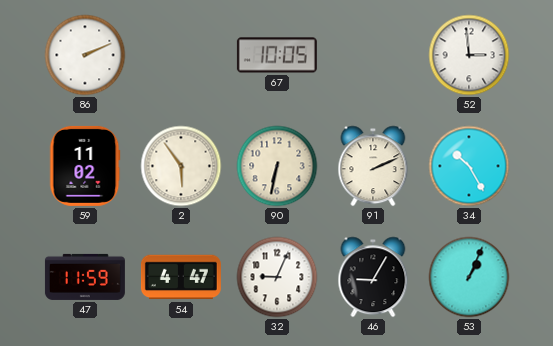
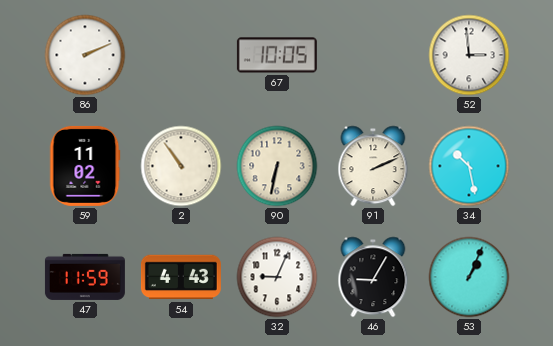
2: 5:54 -> 10:54
34: 10:25 -> 10:28
54: 4:47 -> 4:43
